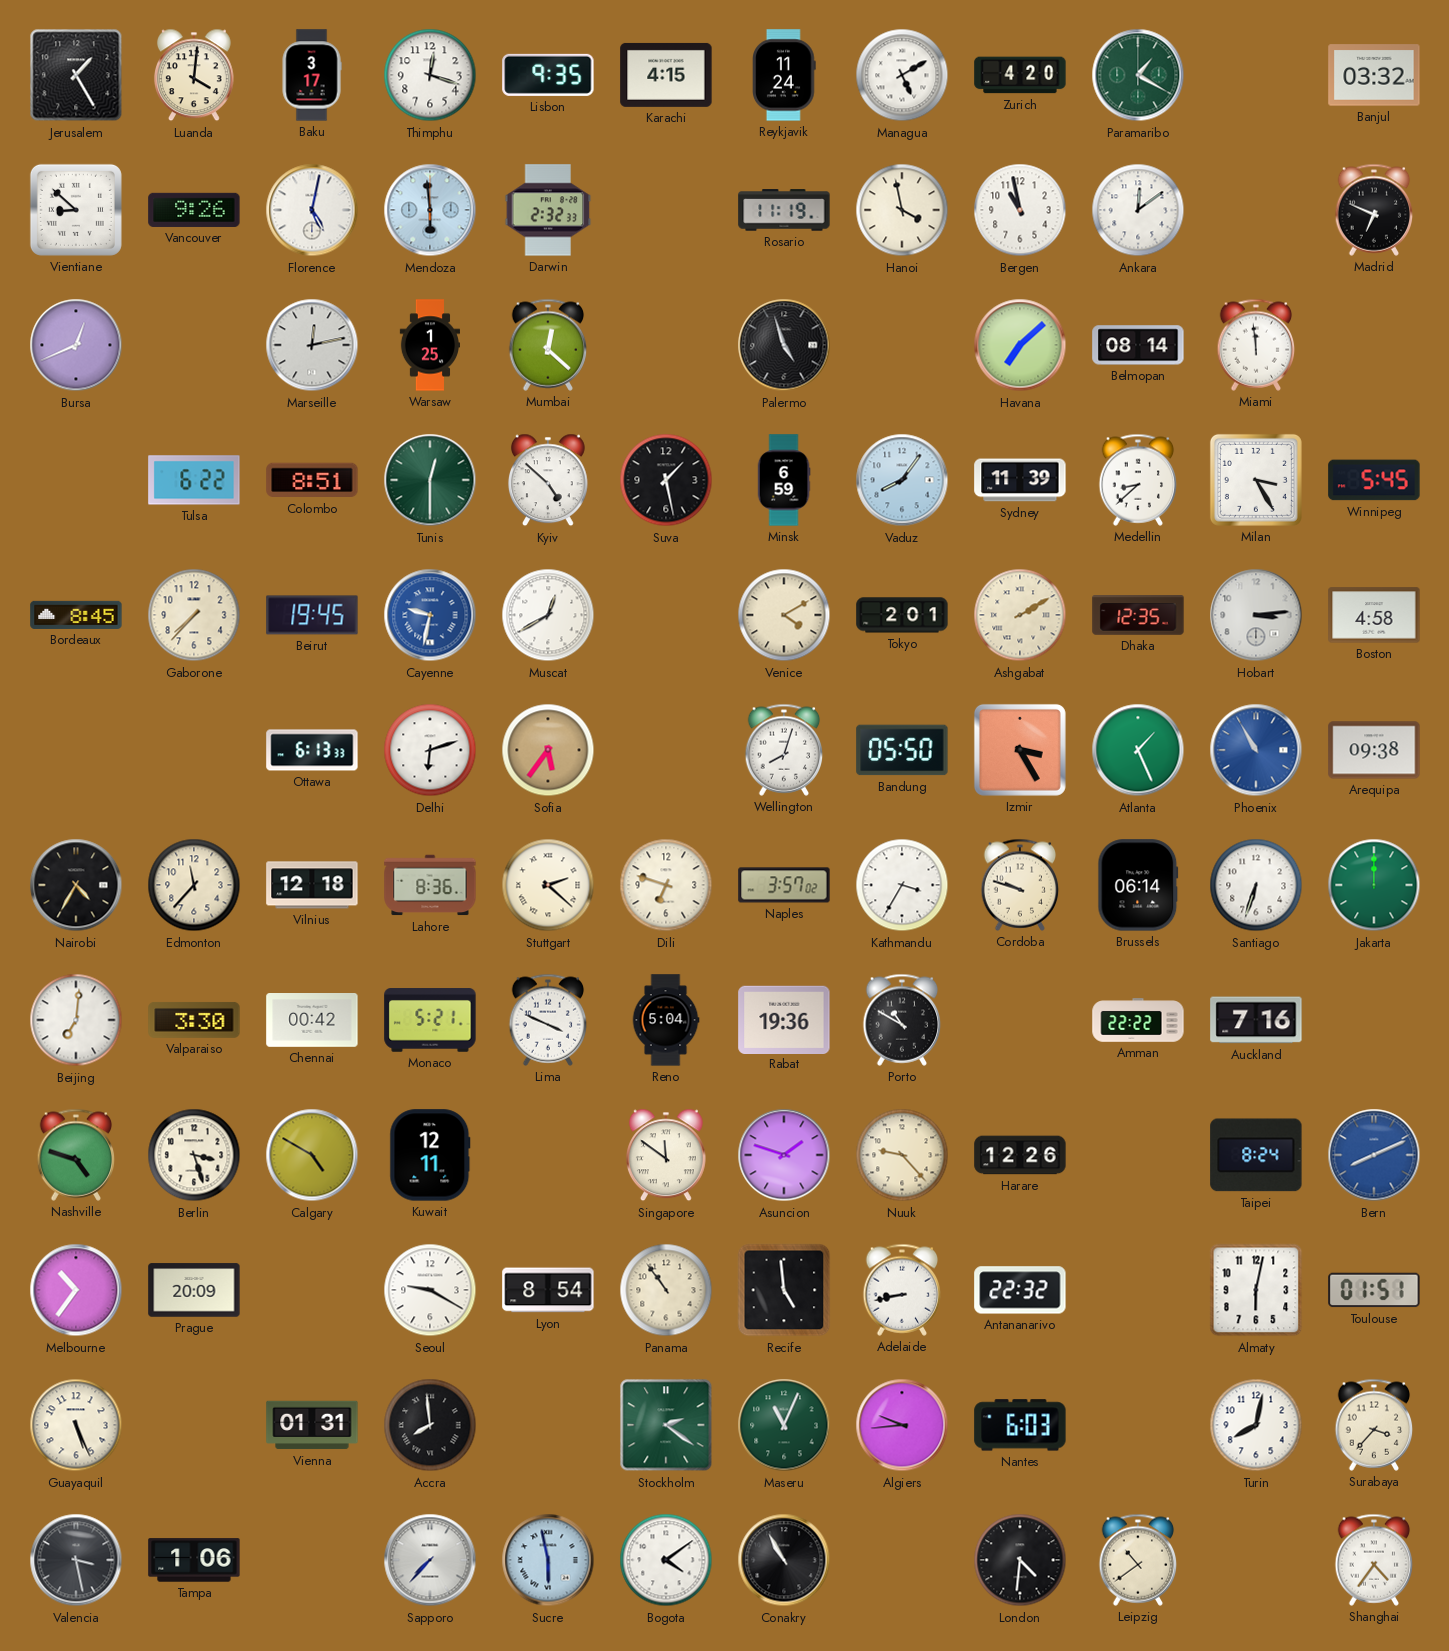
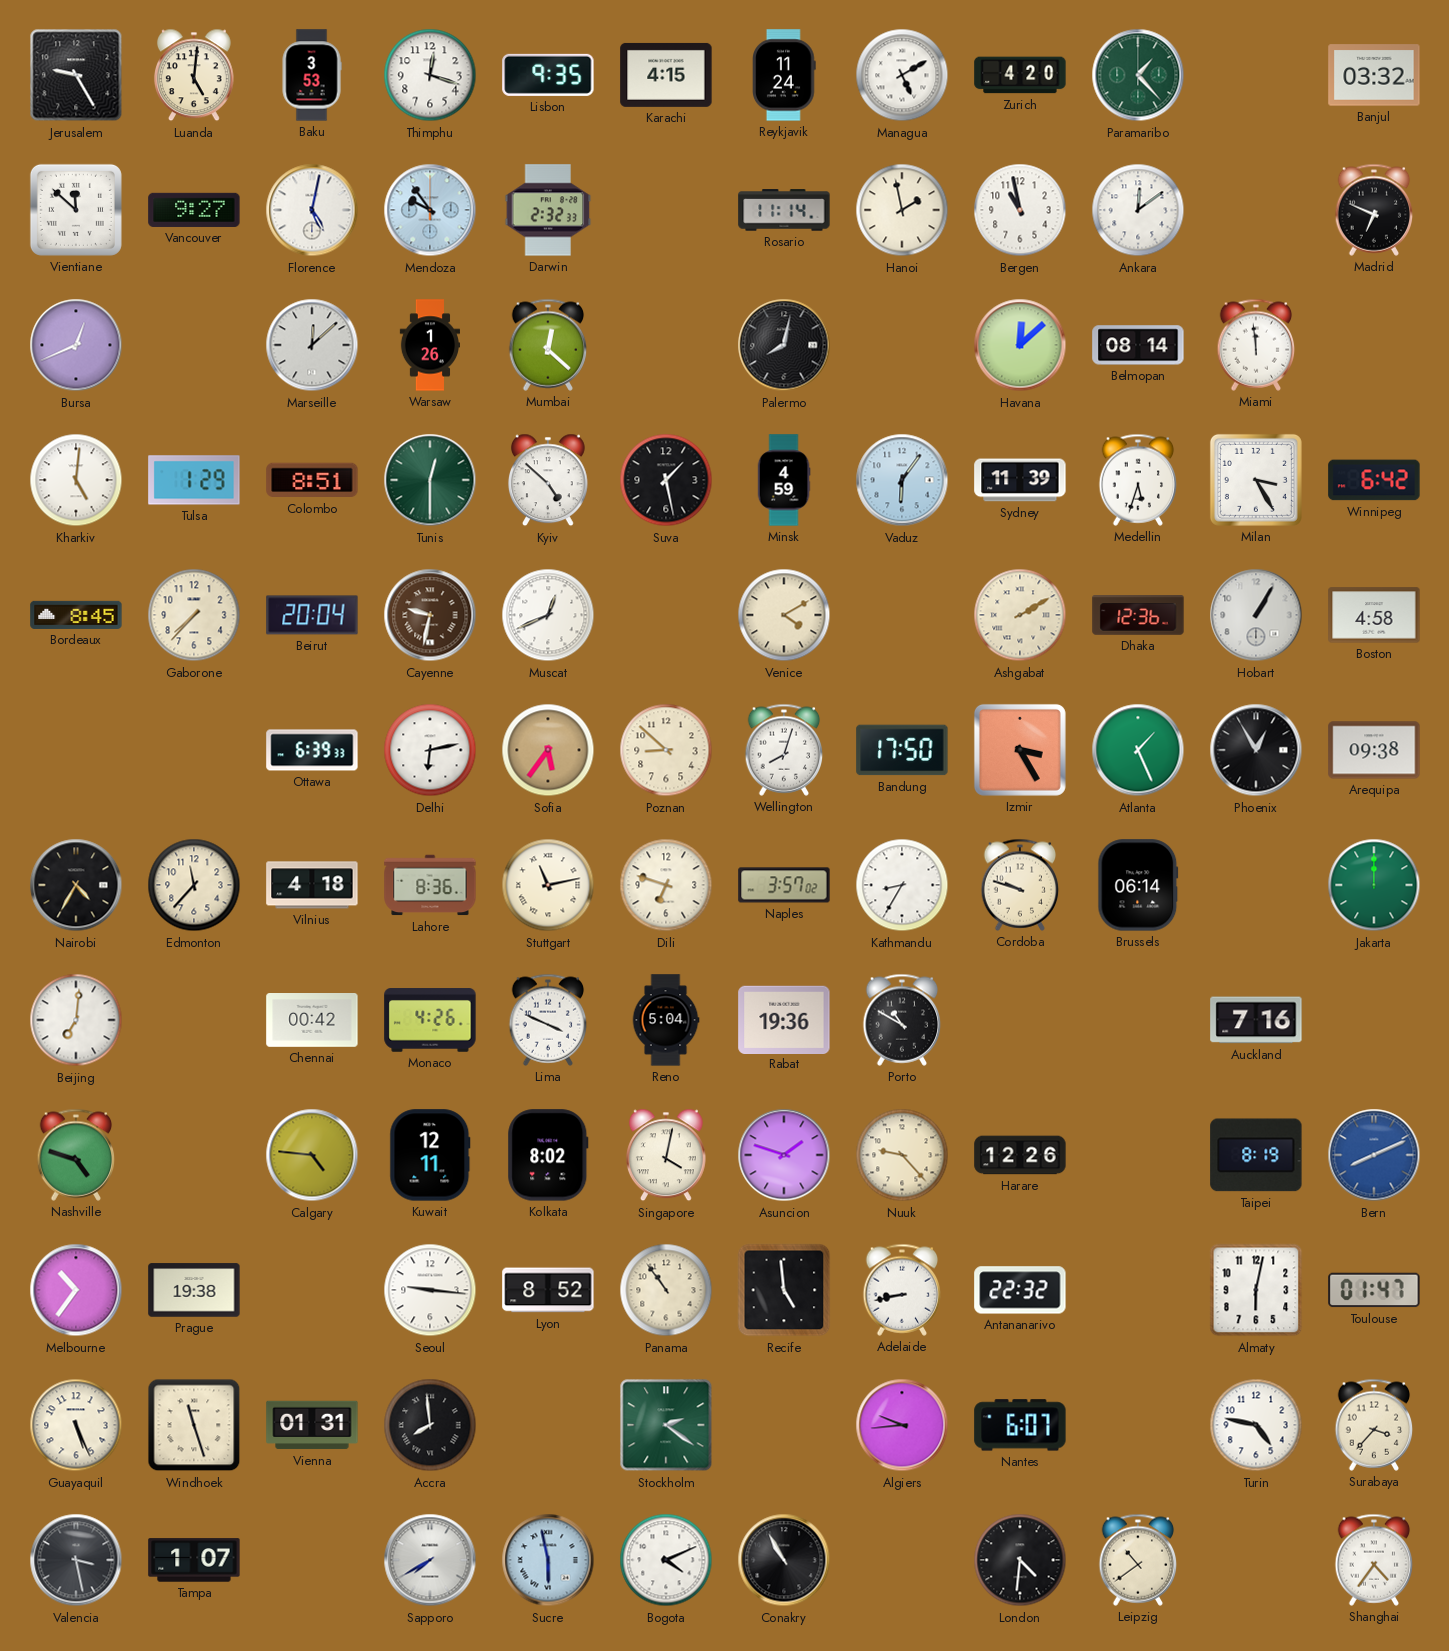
Jerusalem: 1:25 -> 9:25
Luanda: 4:01 -> 5:01
Baku: 3:17 -> 3:53
Paramaribo: 1:20 -> 1:23
Vientiane: 8:52 -> 11:52
Vancouver: 9:26 -> 9:27
Mendoza: 5:59 -> 9:54
Rosario: 11:19 -> 11:14
Hanoi: 3:58 -> 1:58
Marseille: 12:13 -> 12:08
Warsaw: 1:25 -> 1:26
Palermo: 4:57 -> 8:02
Havana: 7:08 -> 12:08
Kharkiv: none -> 5:01
Tulsa: 6:22 -> 1:29
Minsk: 6:59 -> 4:59
Vaduz: 8:06 -> 6:06
Medellin: 8:38 -> 5:33
Winnipeg: 5:45 -> 6:42
Beirut: 19:45 -> 20:04
Cayenne dial: blue -> brown
Muscat: 12:40 -> 12:41
Tokyo: 2:01 -> none
Dhaka: 12:35 -> 12:36
Hobart: 3:14 -> 1:05
Ottawa: 6:13 -> 6:39
Delhi: 6:12 -> 6:13
Poznan: none -> 8:52
Bandung: 05:50 -> 17:50
Phoenix: 10:55 -> 12:55
Phoenix dial: blue -> black
Vilnius: 12:18 -> 4:18
Stuttgart: 2:22 -> 11:13
Kathmandu: 3:35 -> 8:35
Santiago: 6:33 -> none
Valparaiso: 3:30 -> none
Monaco: 5:21 -> 4:26
Amman: 22:22 -> none
Berlin: 3:27 -> none
Calgary: 4:50 -> 4:46
Kolkata: none -> 8:02
Singapore: 11:51 -> 4:02
Taipei: 8:24 -> 8:19
Prague: 20:09 -> 19:38
Seoul: 9:20 -> 9:16
Lyon: 8:54 -> 8:52
Toulouse: 01:51 -> 01:47
Windhoek: none -> 11:27
Maseru: 11:04 -> none
Nantes: 6:03 -> 6:07
Turin: 8:02 -> 4:47
Tampa: 1:06 -> 1:07
Sapporo: 7:37 -> 7:40
Bogota: 4:09 -> 4:11
